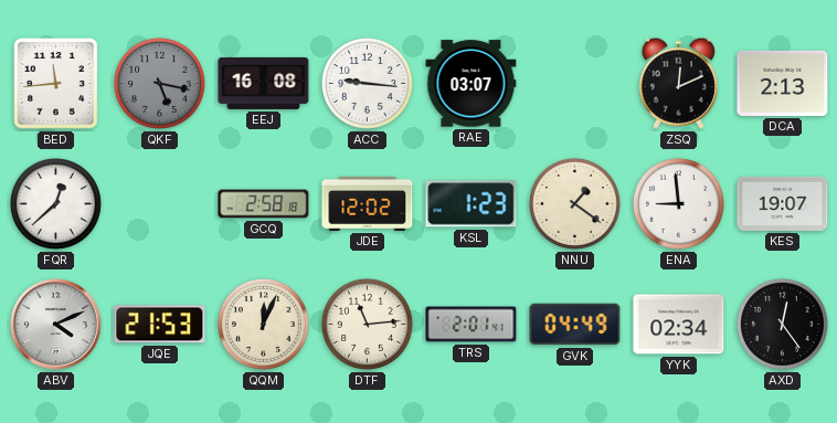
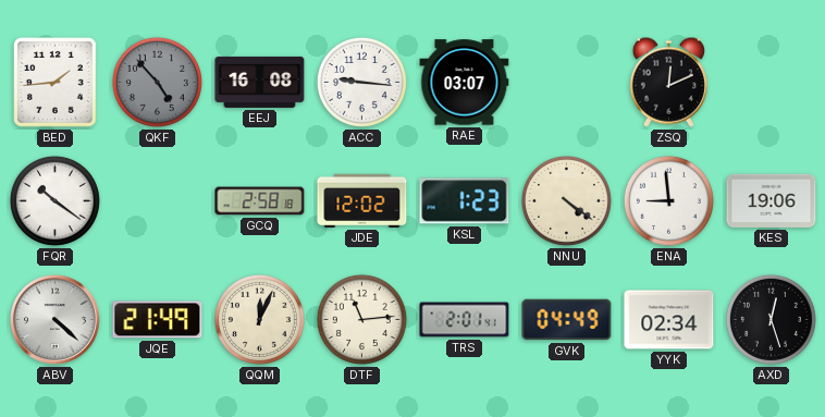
BED: 11:44 -> 1:44
QKF: 5:17 -> 4:53
DCA: 2:13 -> none
FQR: 12:38 -> 10:21
NNU: 1:21 -> 4:21
KES: 19:07 -> 19:06
ABV: 4:11 -> 4:22
JQE: 21:53 -> 21:49
AXD: 12:24 -> 12:27
